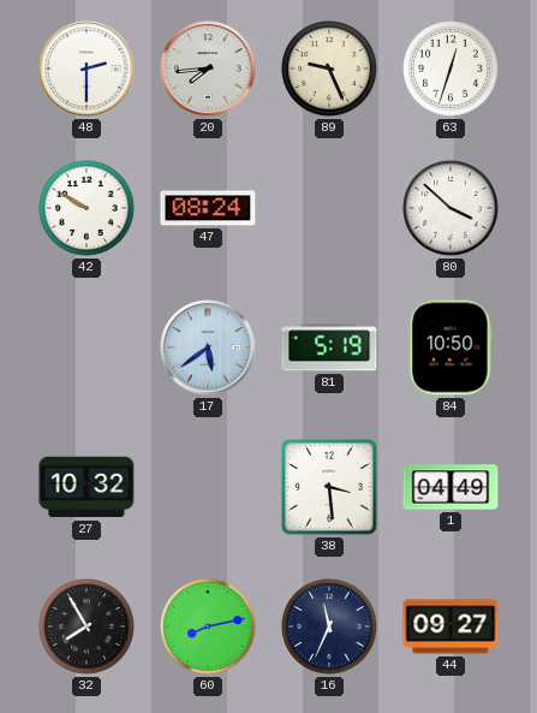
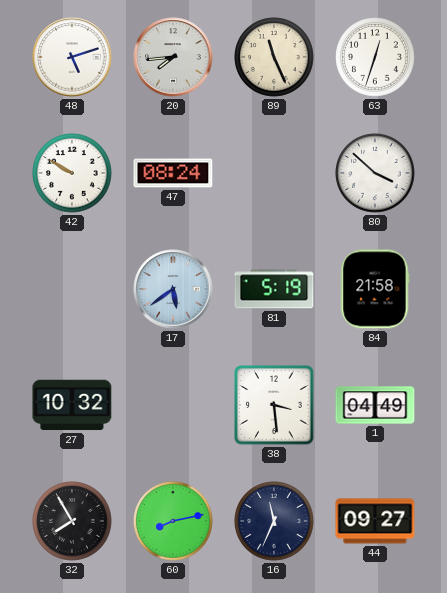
48: 2:30 -> 5:12
89: 9:26 -> 11:26
84: 10:50 -> 21:58
